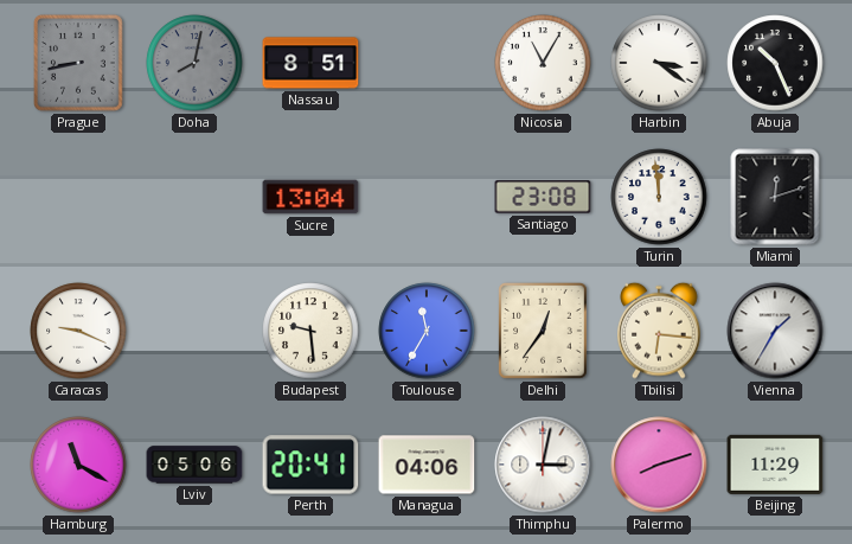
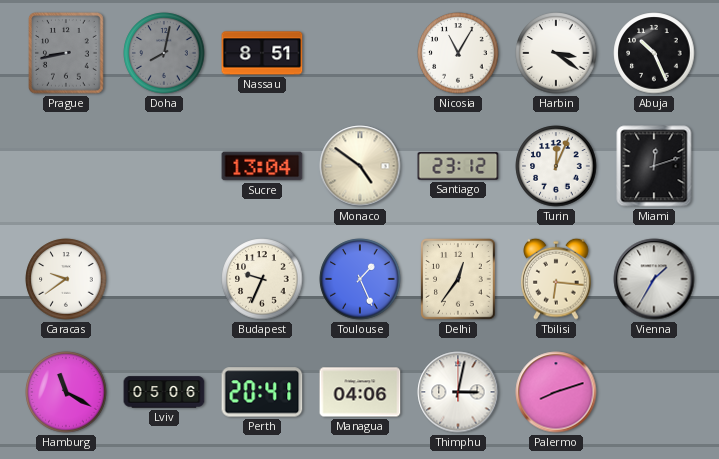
Monaco: none -> 4:51
Santiago: 23:08 -> 23:12
Turin: 11:59 -> 12:04
Caracas: 9:19 -> 9:39
Budapest: 9:29 -> 9:34
Toulouse: 11:35 -> 1:26
Beijing: 11:29 -> none
